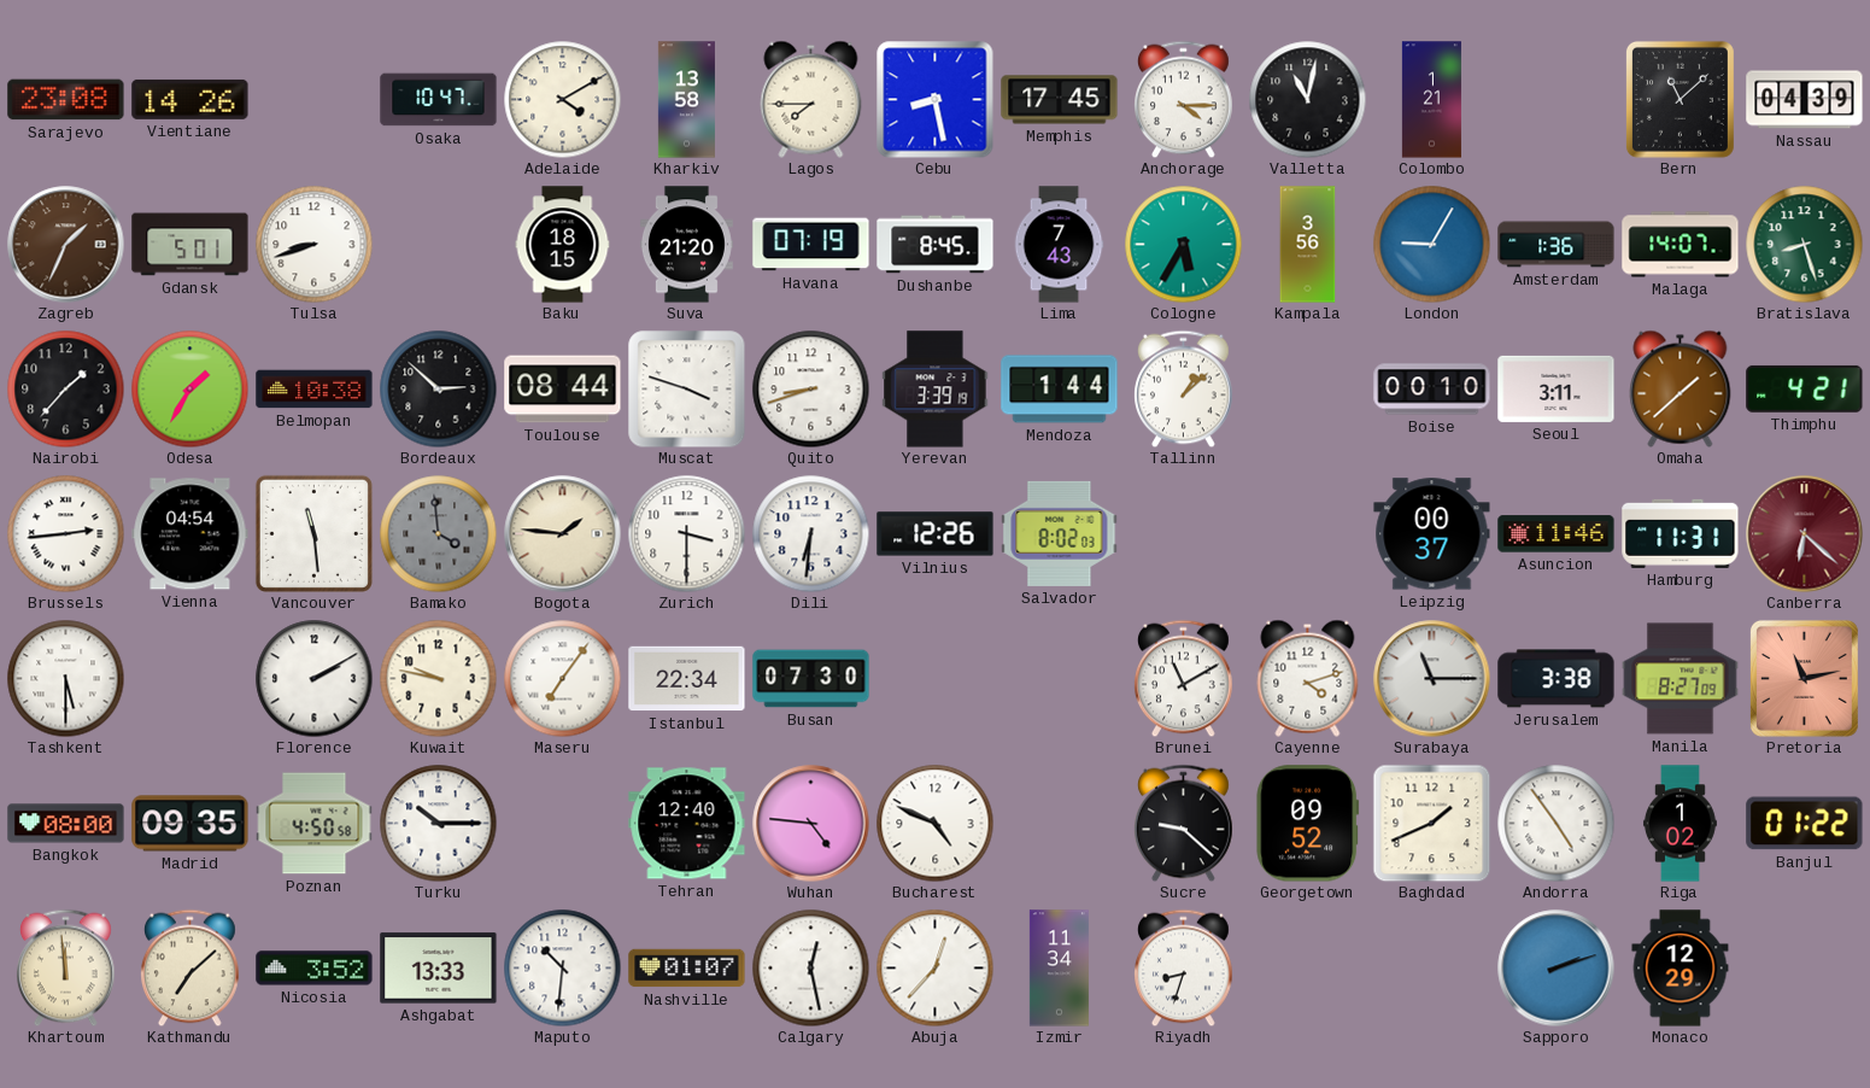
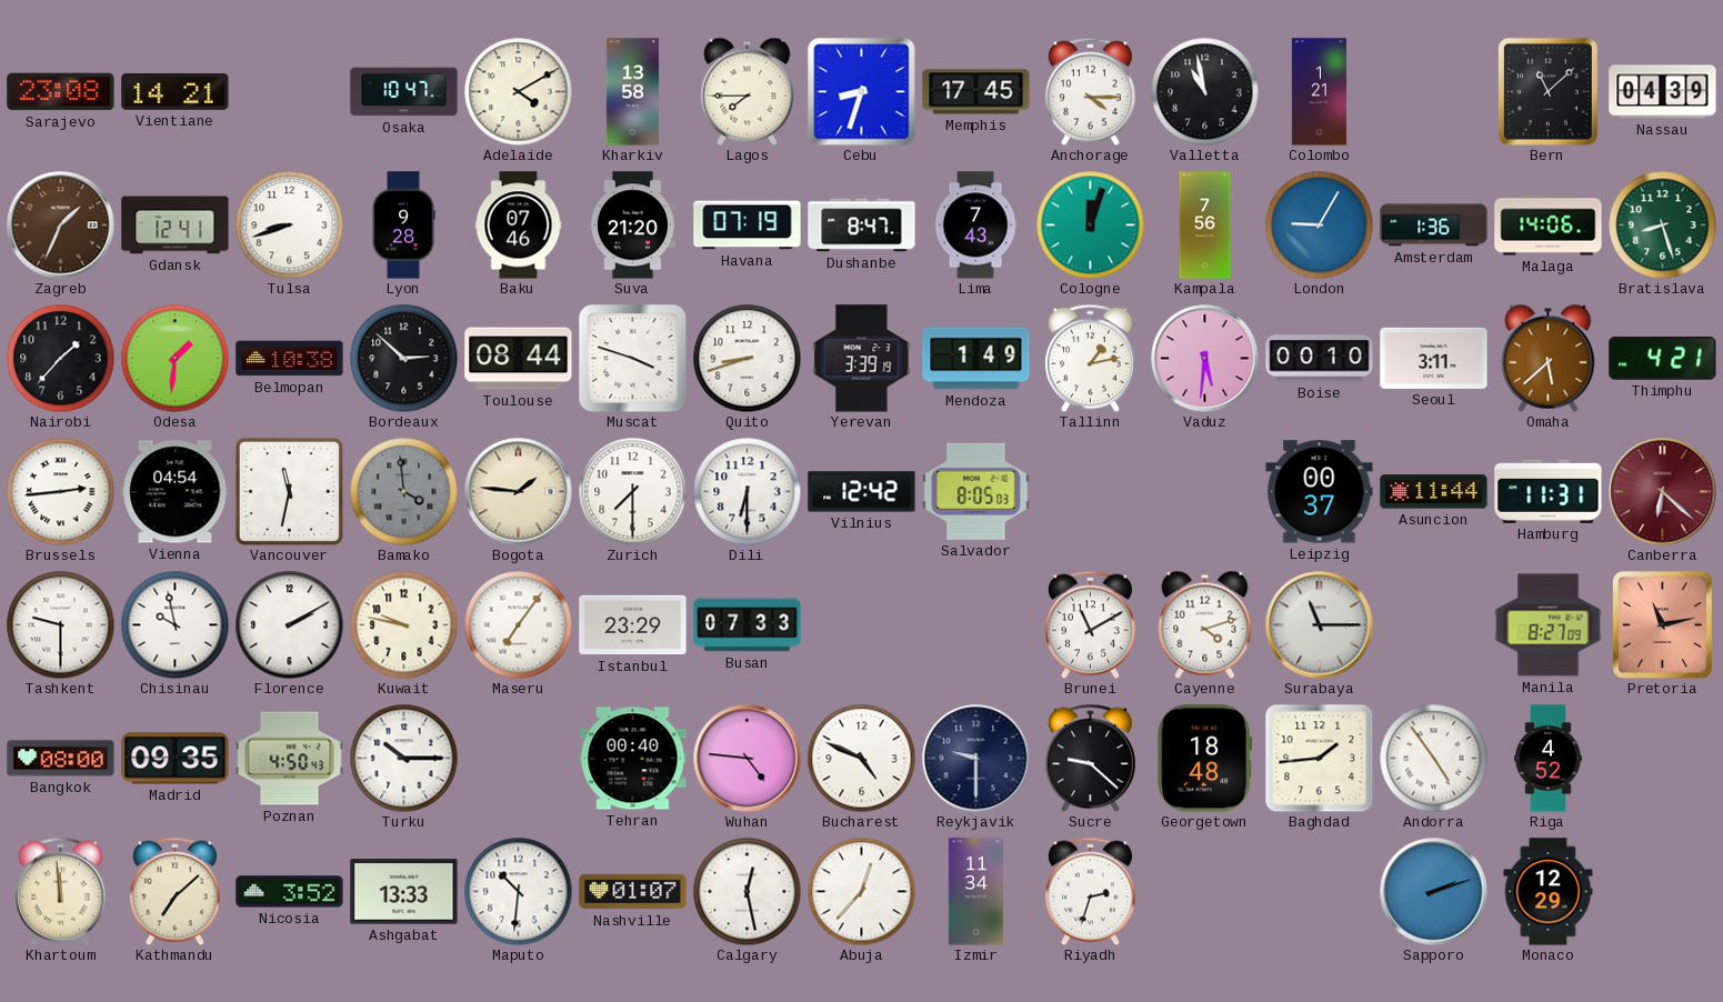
Vientiane: 14:26 -> 14:21
Cebu: 8:28 -> 8:33
Valletta: 11:02 -> 10:58
Gdansk: 5:01 -> 12:41
Lyon: none -> 9:28
Baku: 18:15 -> 07:46
Dushanbe: 8:45 -> 8:47
Cologne: 5:35 -> 12:03
Kampala: 3:56 -> 7:56
Malaga: 14:07 -> 14:06
Odesa: 1:35 -> 1:31
Mendoza: 1:44 -> 1:49
Tallinn: 1:08 -> 1:13
Vaduz: none -> 5:31
Omaha: 1:38 -> 5:38
Vancouver: 11:29 -> 11:32
Zurich: 3:30 -> 7:30
Dili: 6:31 -> 6:30
Vilnius: 12:26 -> 12:42
Salvador: 8:02 -> 8:05
Asuncion: 11:46 -> 11:44
Tashkent: 5:30 -> 9:30
Chisinau: none -> 9:58
Istanbul: 22:34 -> 23:29
Busan: 07:30 -> 07:33
Jerusalem: 3:38 -> none
Poznan: 4:50:58 -> 4:50:43
Tehran: 12:40 -> 00:40
Reykjavik: none -> 9:30
Georgetown: 09:52 -> 18:48
Baghdad: 1:41 -> 1:44
Riga: 1:02 -> 4:52
Banjul: 01:22 -> none
Riyadh: 8:33 -> 2:33
